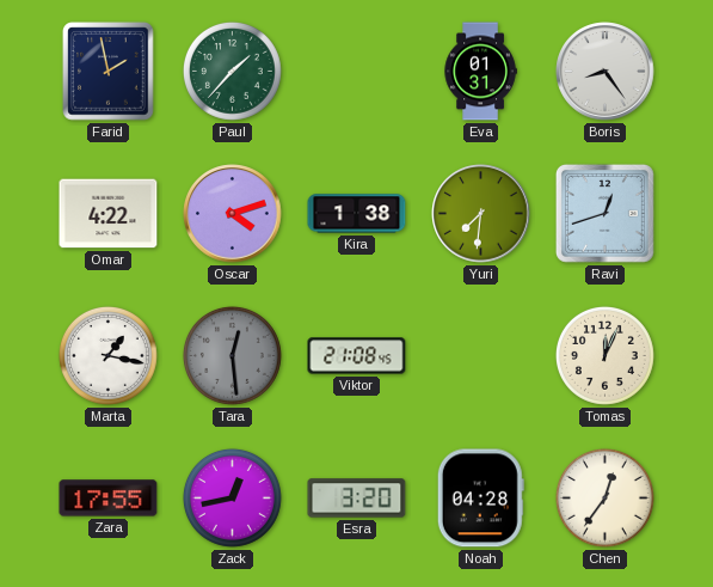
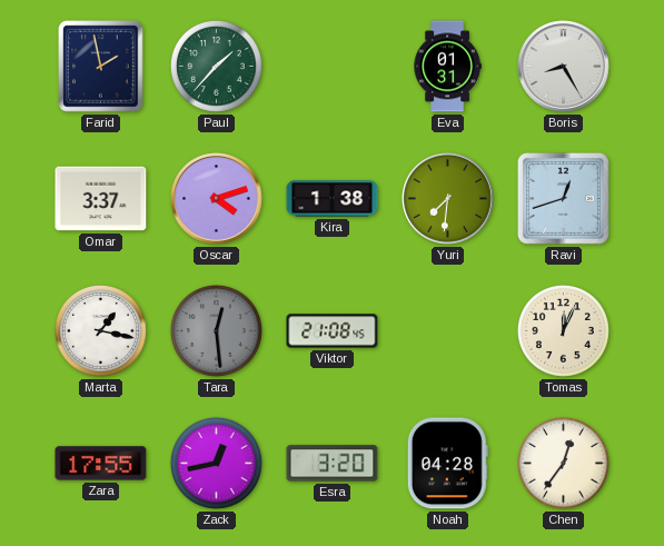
Boris: 8:24 -> 8:25
Omar: 4:22 -> 3:37
